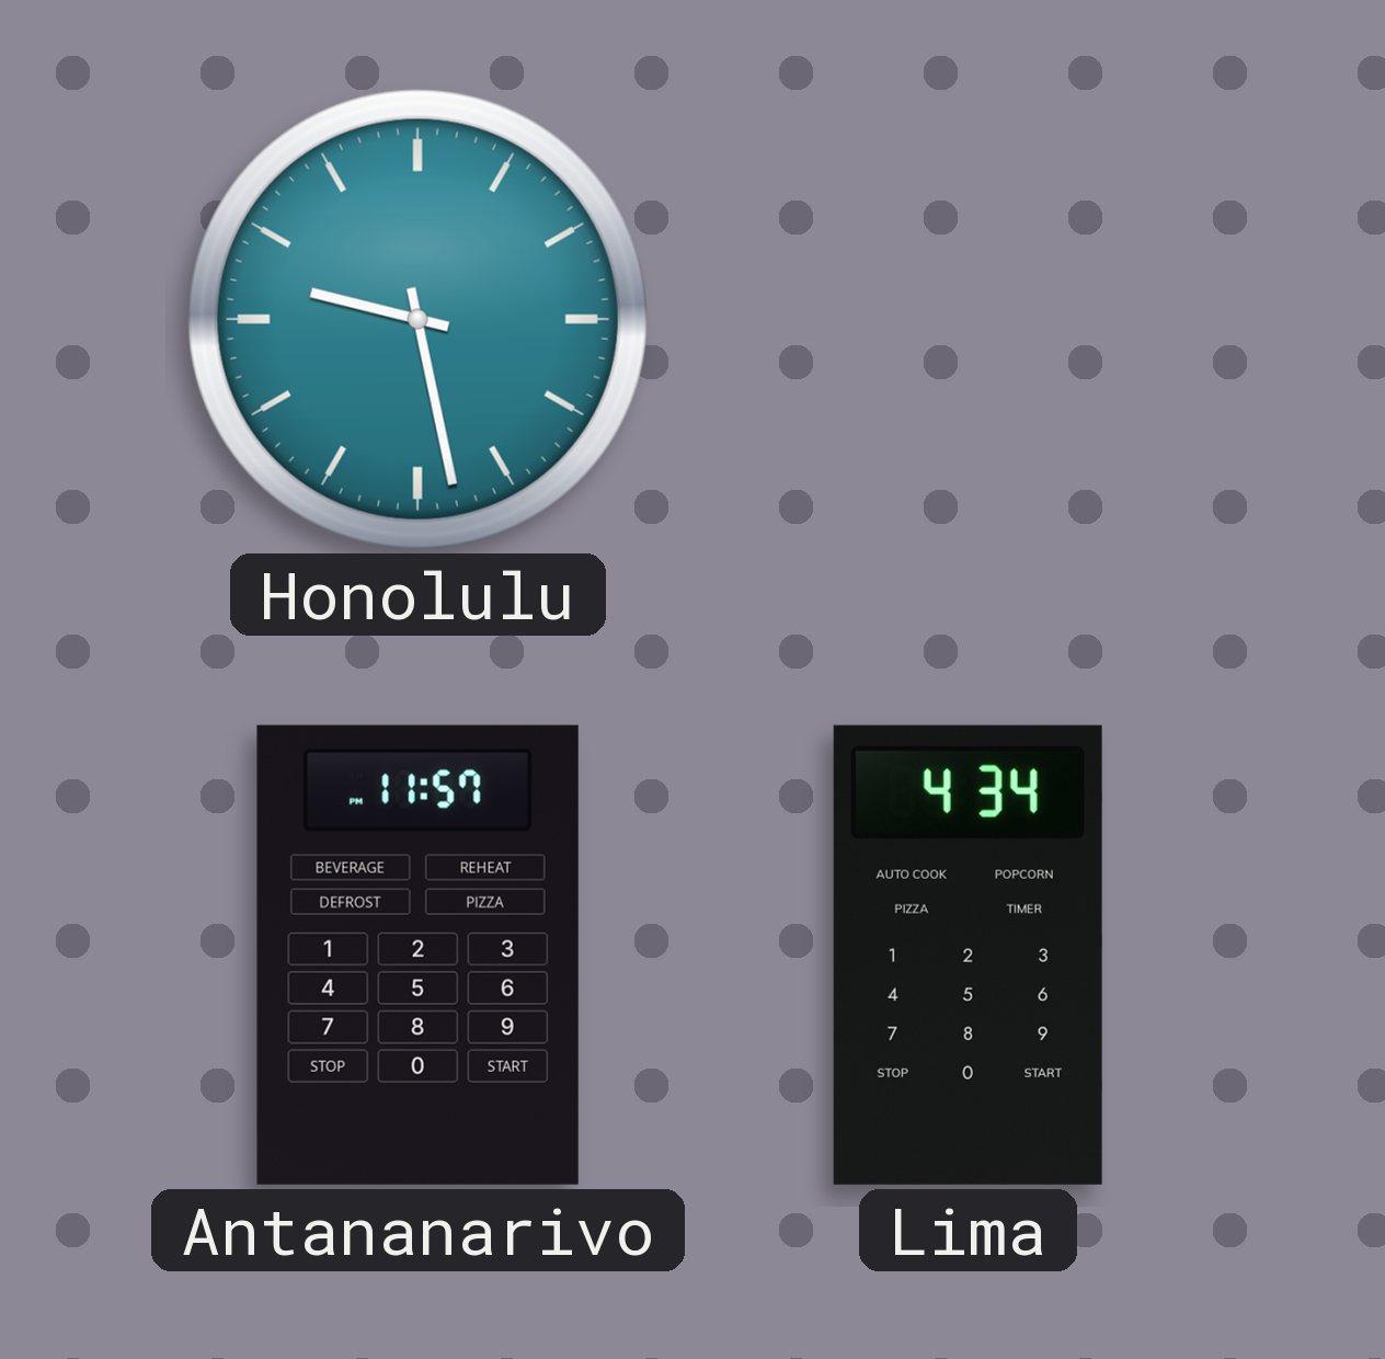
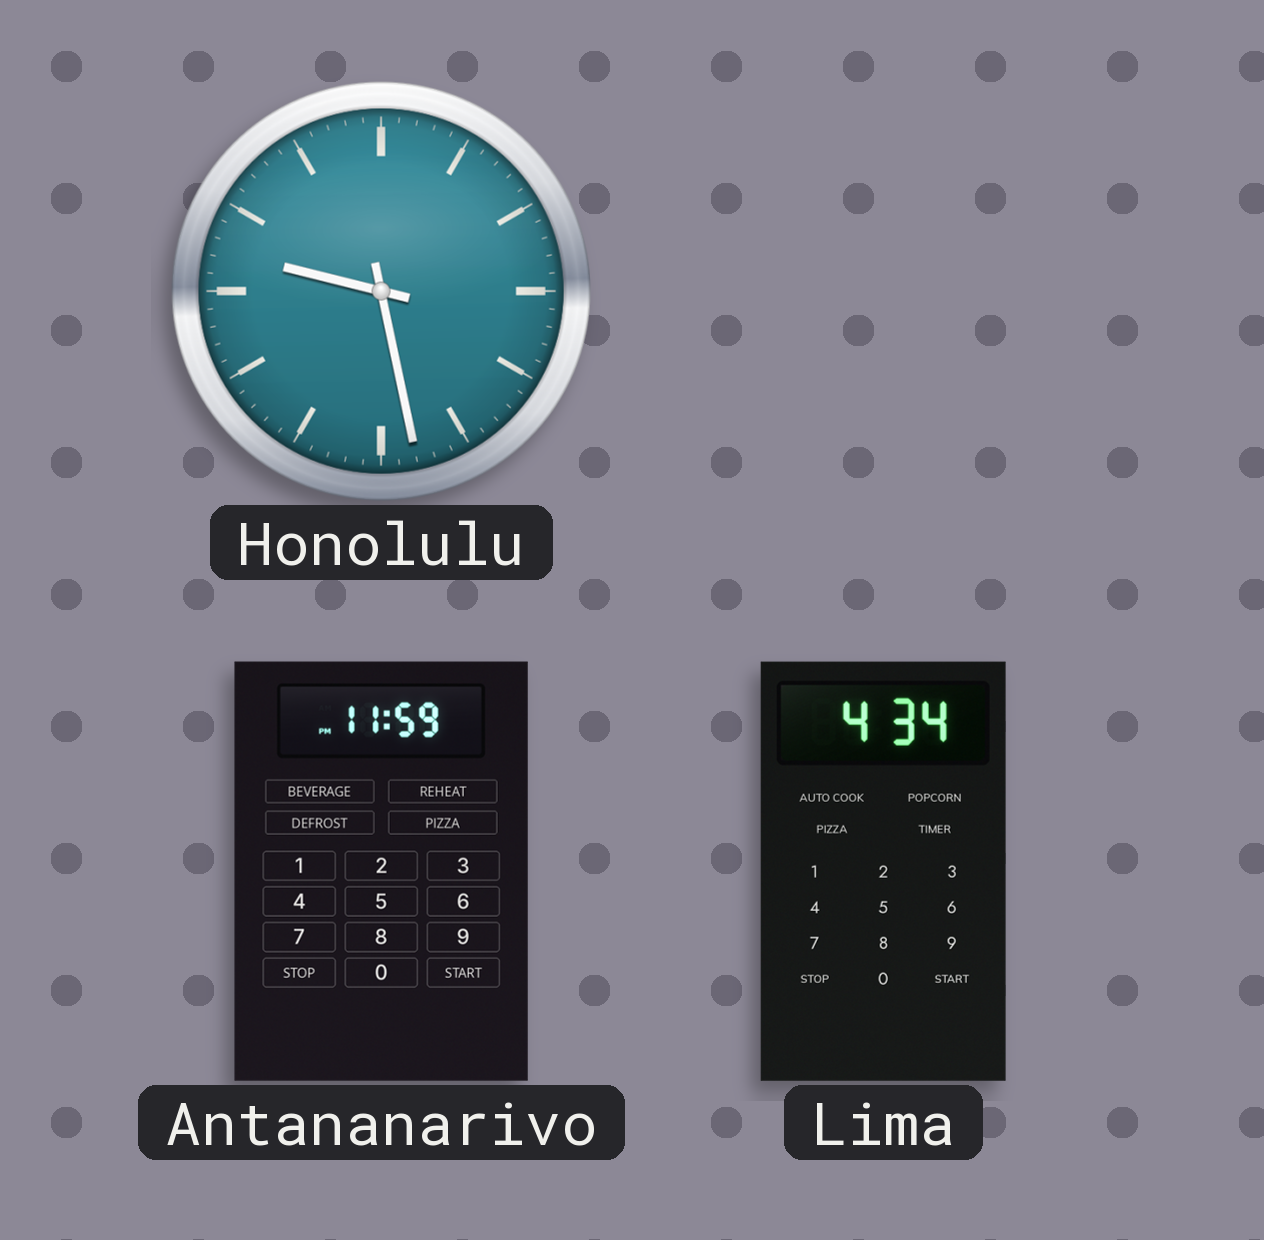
Antananarivo: 11:57 -> 11:59
